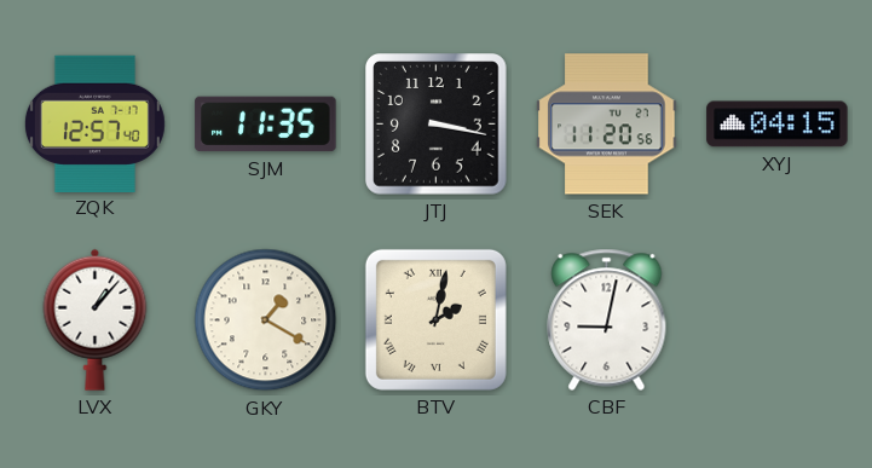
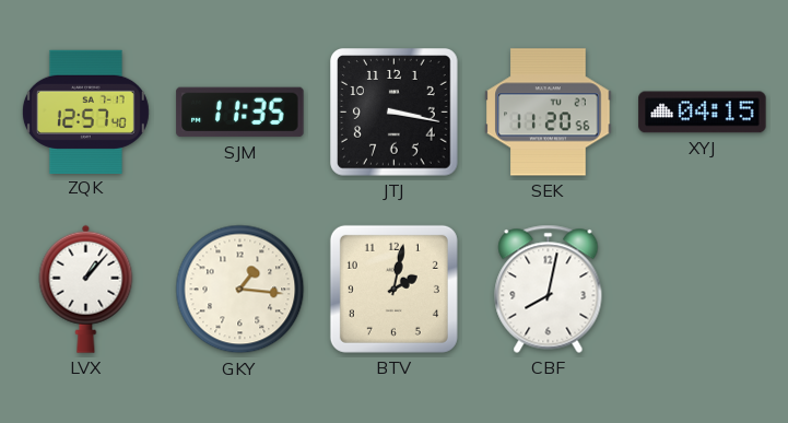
GKY: 1:20 -> 1:16
BTV numerals: Roman -> Arabic
CBF: 9:02 -> 8:02
